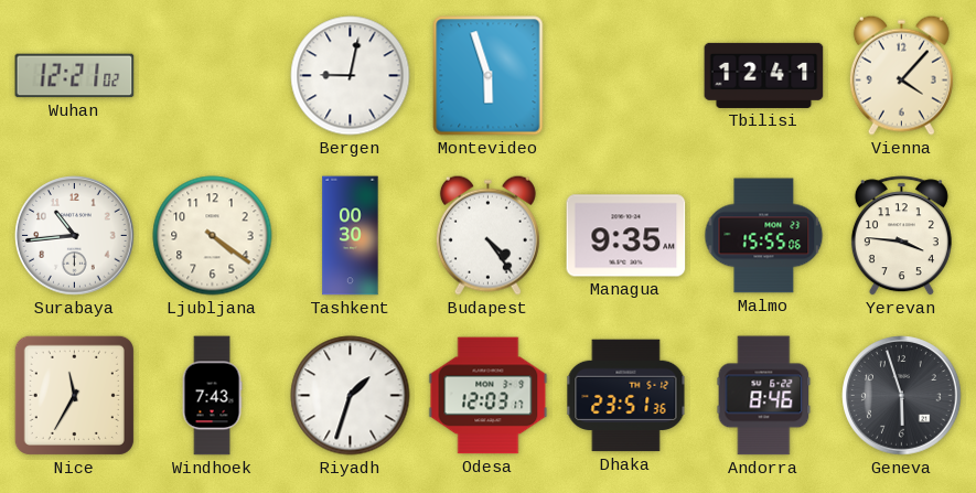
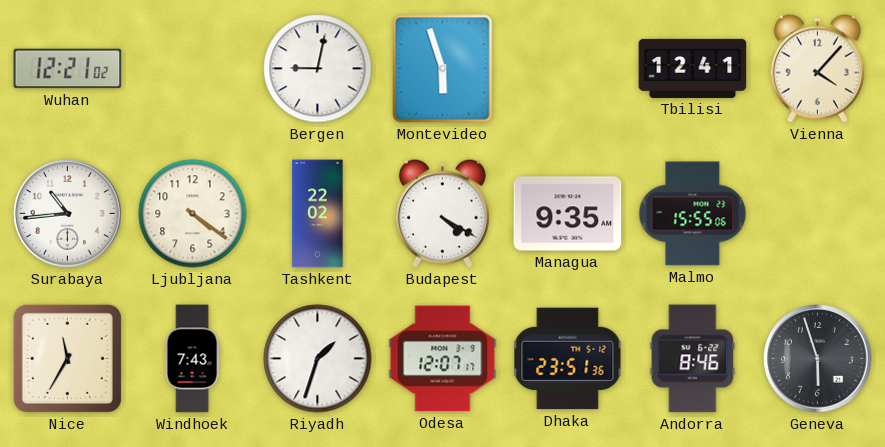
Tashkent: 00:30 -> 22:02
Budapest: 4:24 -> 4:20
Yerevan: 3:46 -> none
Odesa: 12:03 -> 12:07
